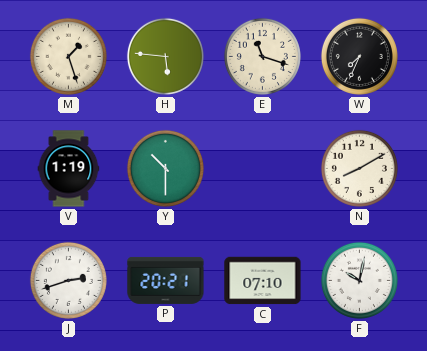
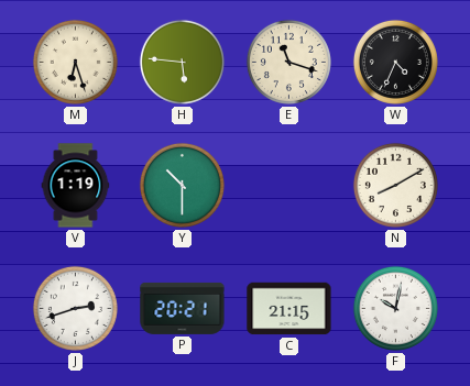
M: 1:27 -> 6:27
W: 7:34 -> 4:34
C: 07:10 -> 21:15
